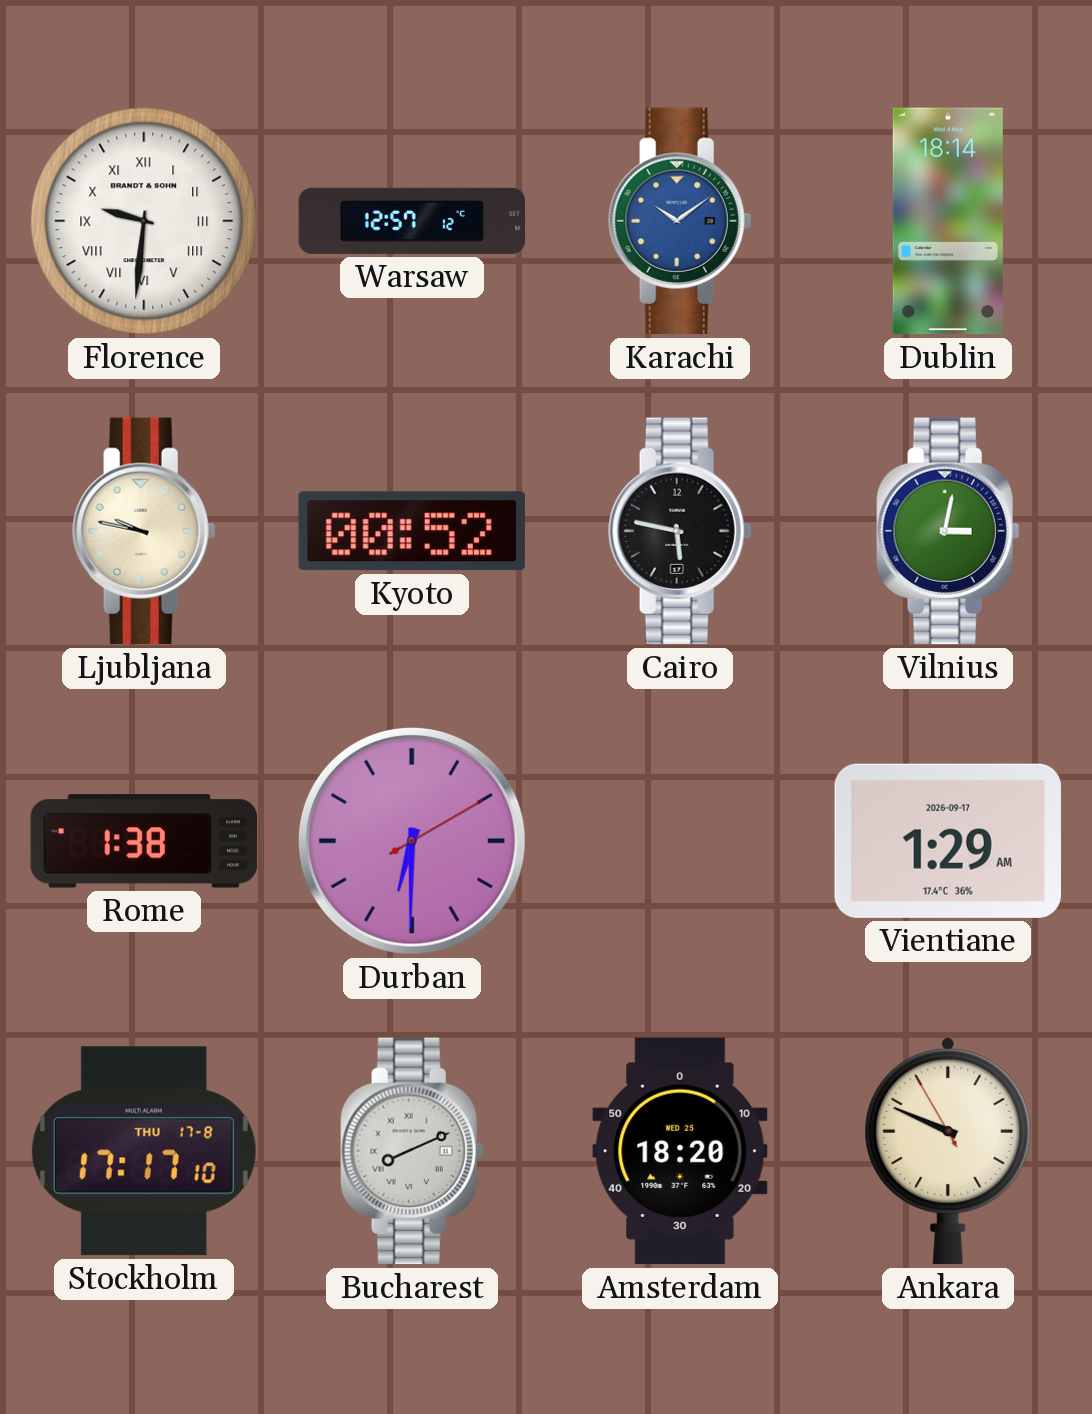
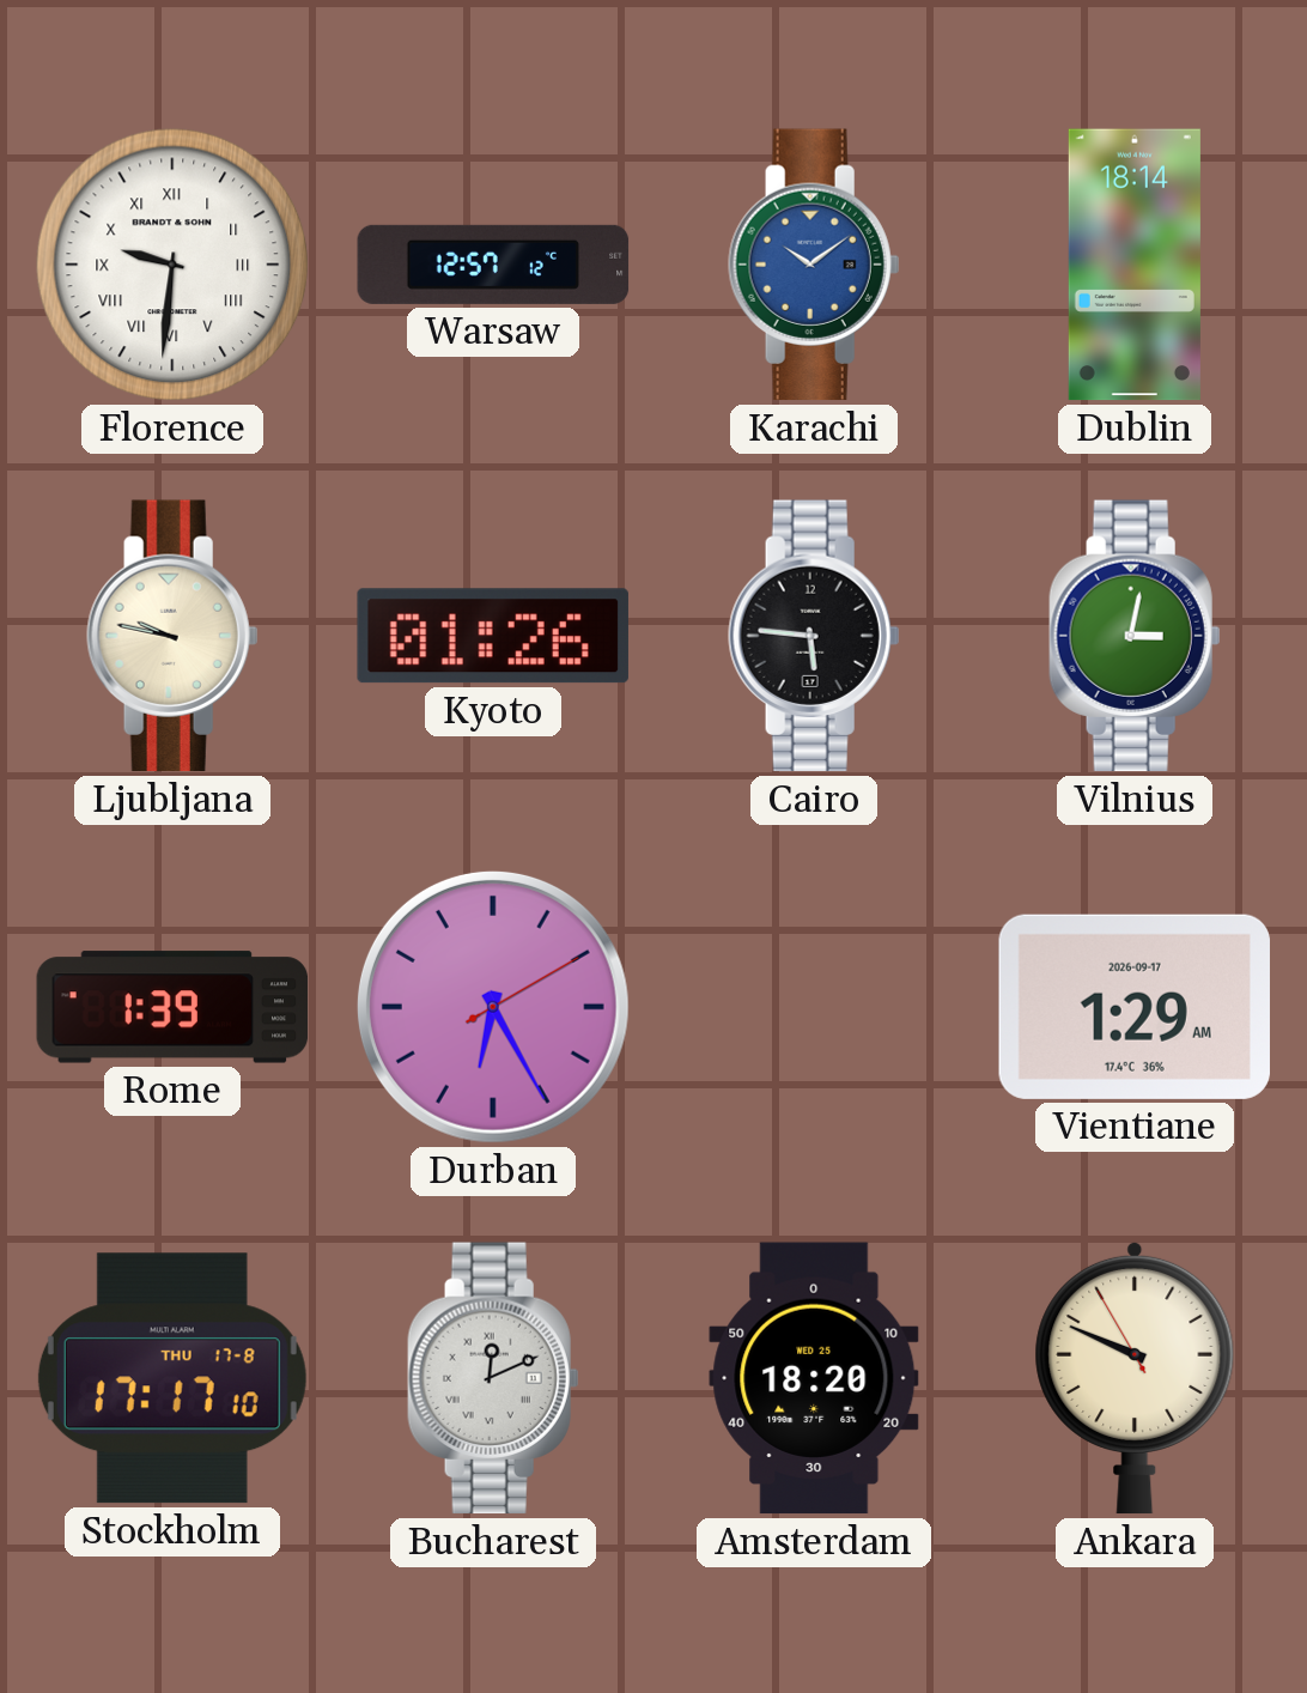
Kyoto: 00:52 -> 01:26
Cairo: 5:47 -> 5:46
Rome: 1:38 -> 1:39
Durban: 6:30 -> 6:25
Bucharest: 8:11 -> 12:11
